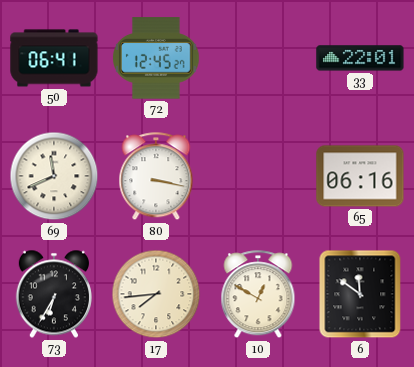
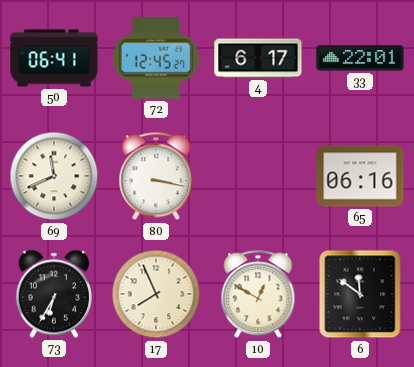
4: none -> 6:17
17: 7:44 -> 7:56
